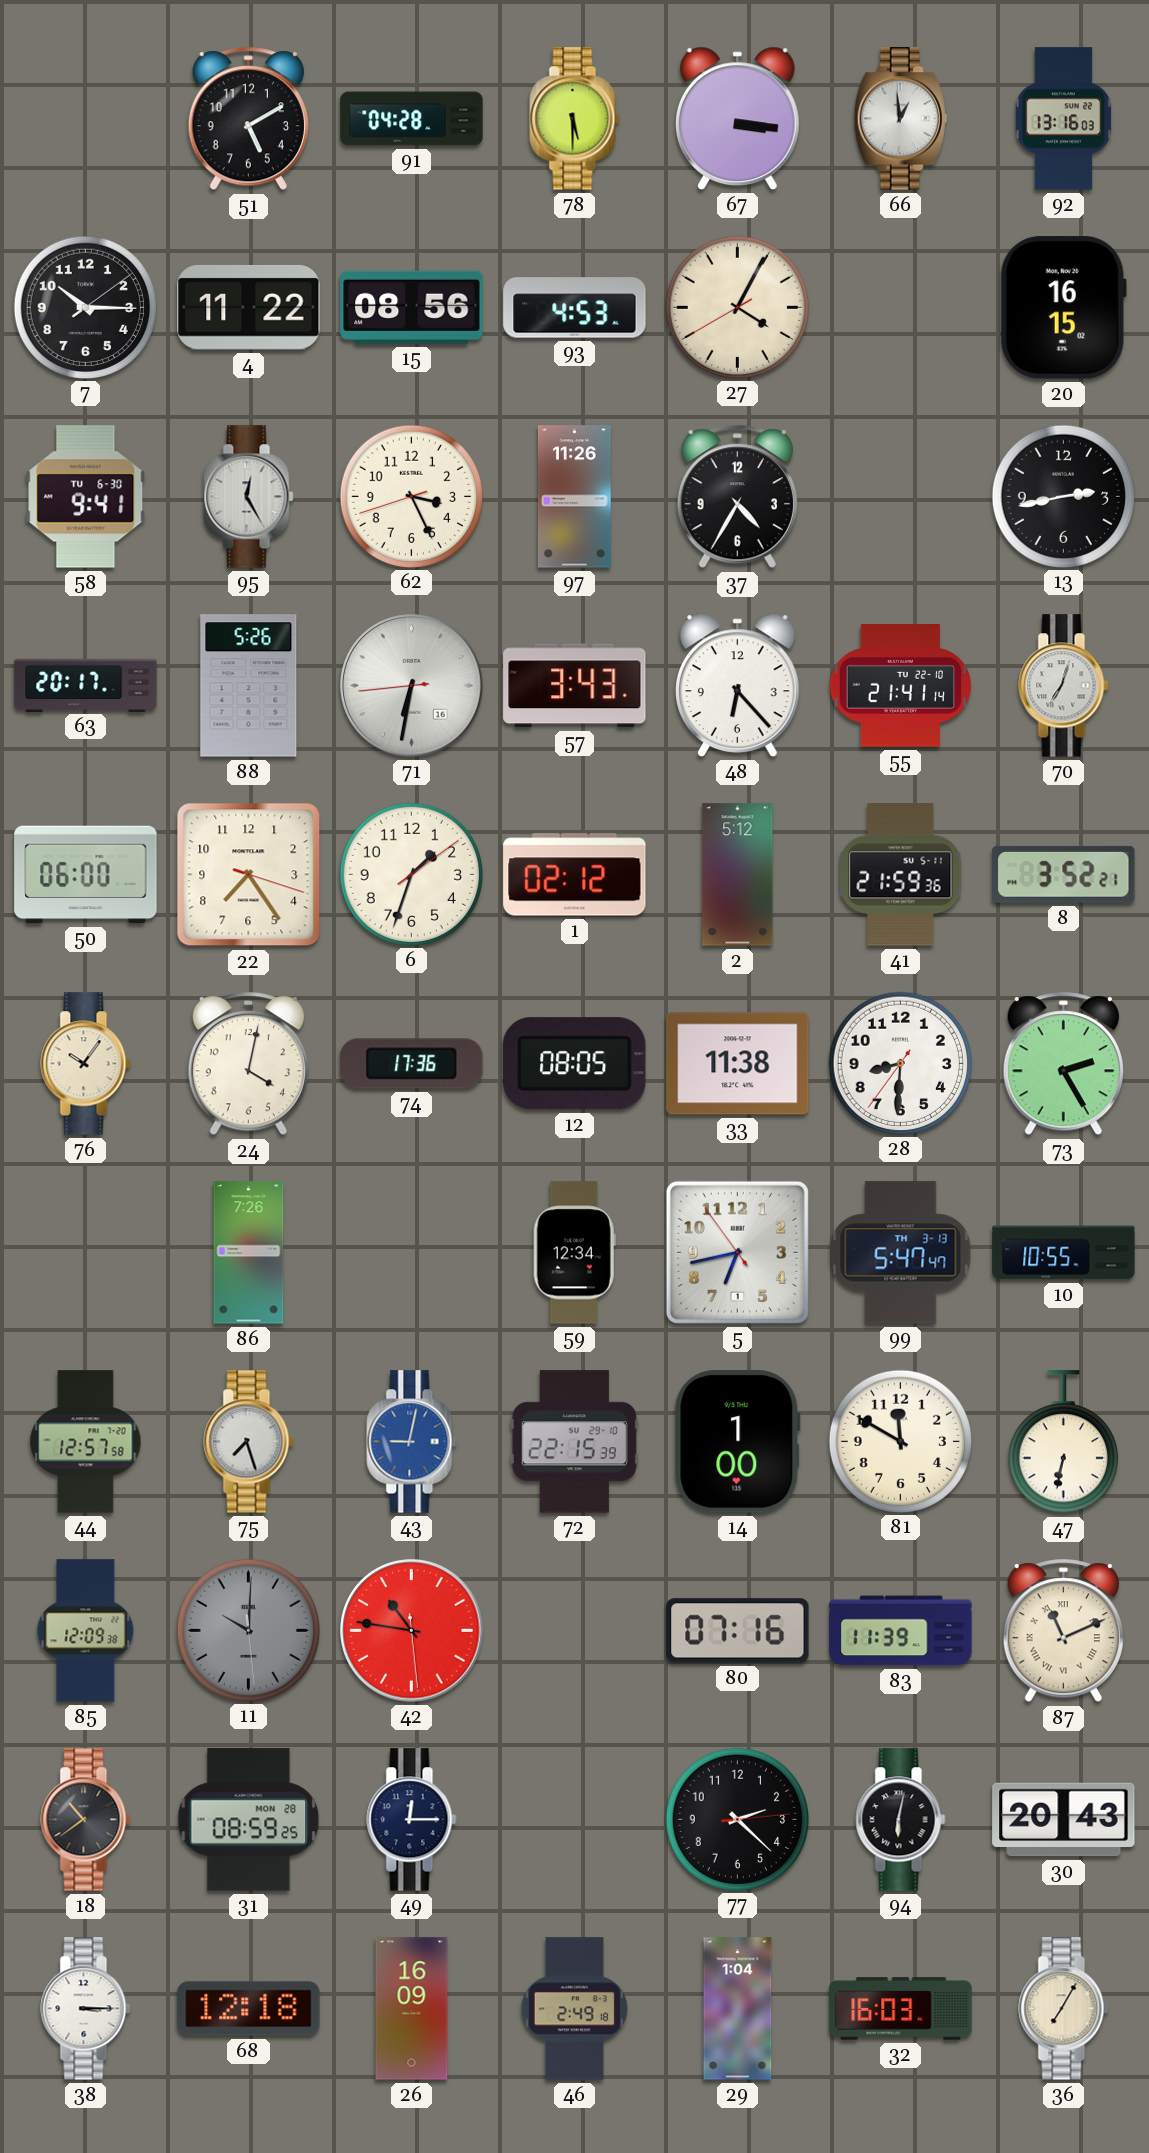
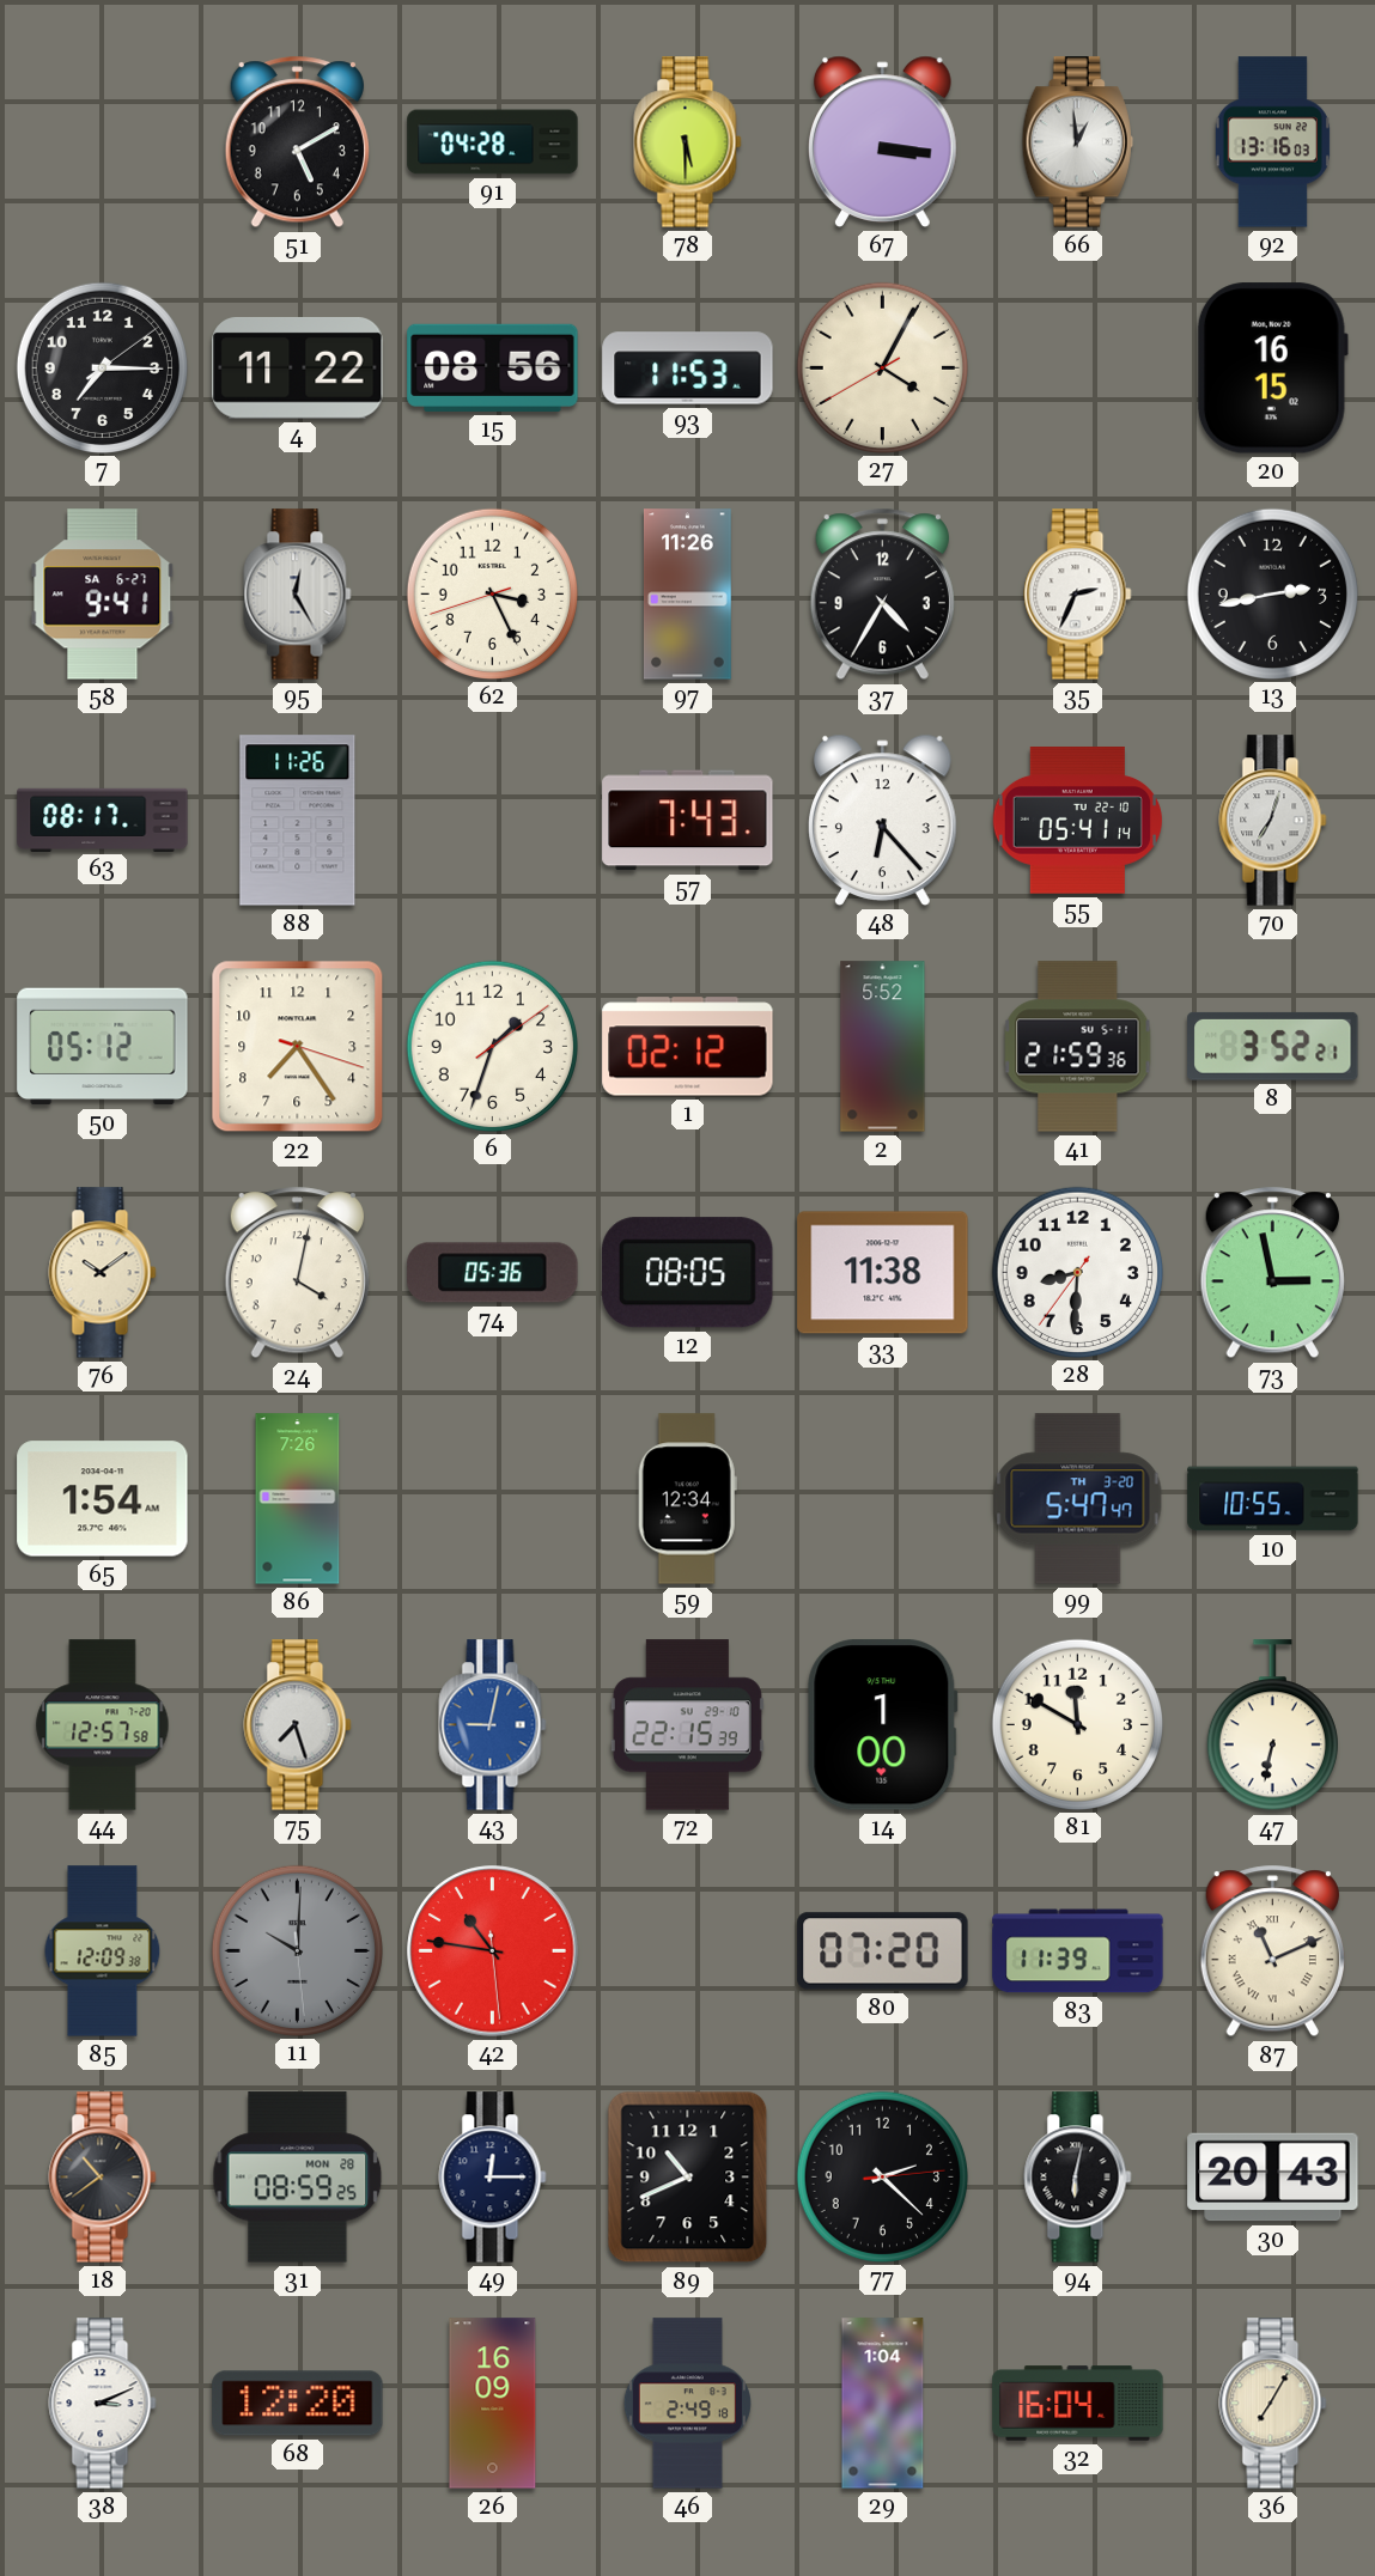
7: 10:15 -> 7:15
93: 4:53 -> 11:53
58 date: TU 6-30 -> SA 6-27
35: none -> 2:34
63: 20:17 -> 08:17
88: 5:26 -> 11:26
71: 6:31 -> none
57: 3:43 -> 7:43
55: 21:41 -> 05:41
50: 06:00 -> 05:12
2: 5:12 -> 5:52
76: 10:06 -> 10:09
74: 17:36 -> 05:36
73: 2:25 -> 2:58
65: none -> 1:54
5: 6:42 -> none
99 date: TH 3-13 -> TH 3-20
80: 07:16 -> 07:20
89: none -> 10:41
38: 3:15 -> 3:11
68: 12:18 -> 12:20
32: 16:03 -> 16:04
